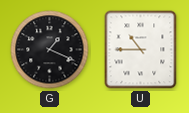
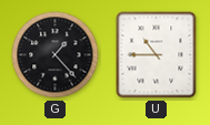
G: 1:19 -> 1:23
